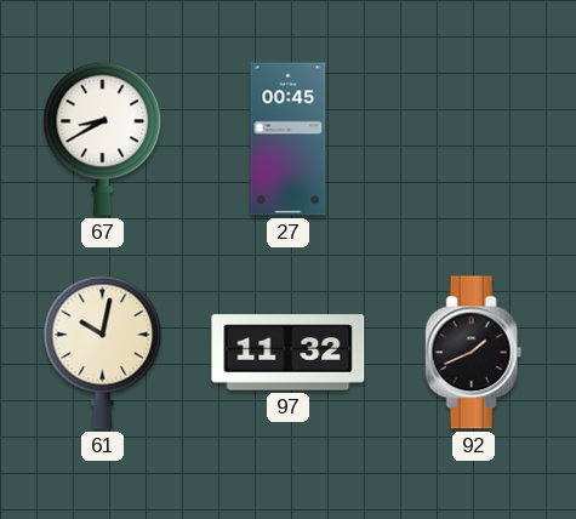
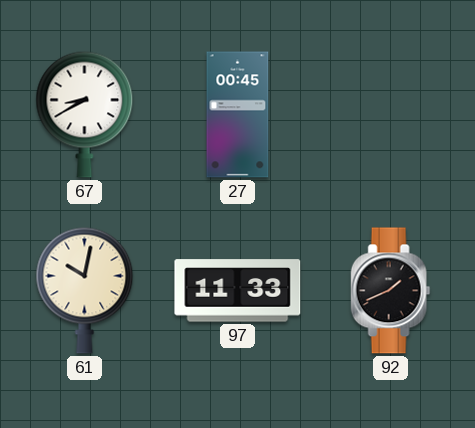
97: 11:32 -> 11:33
